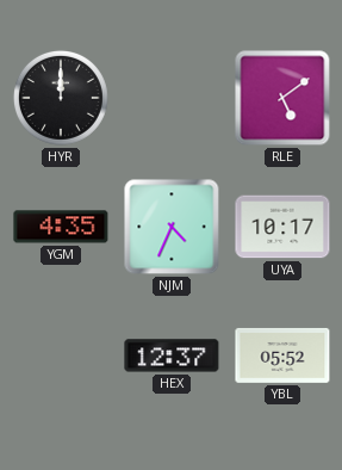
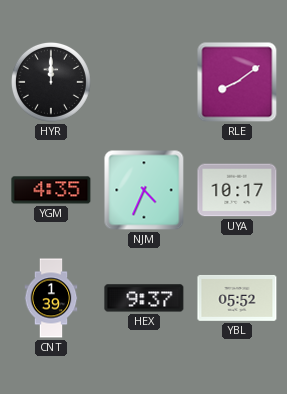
RLE: 5:09 -> 8:09
CNT: none -> 1:39
HEX: 12:37 -> 9:37
